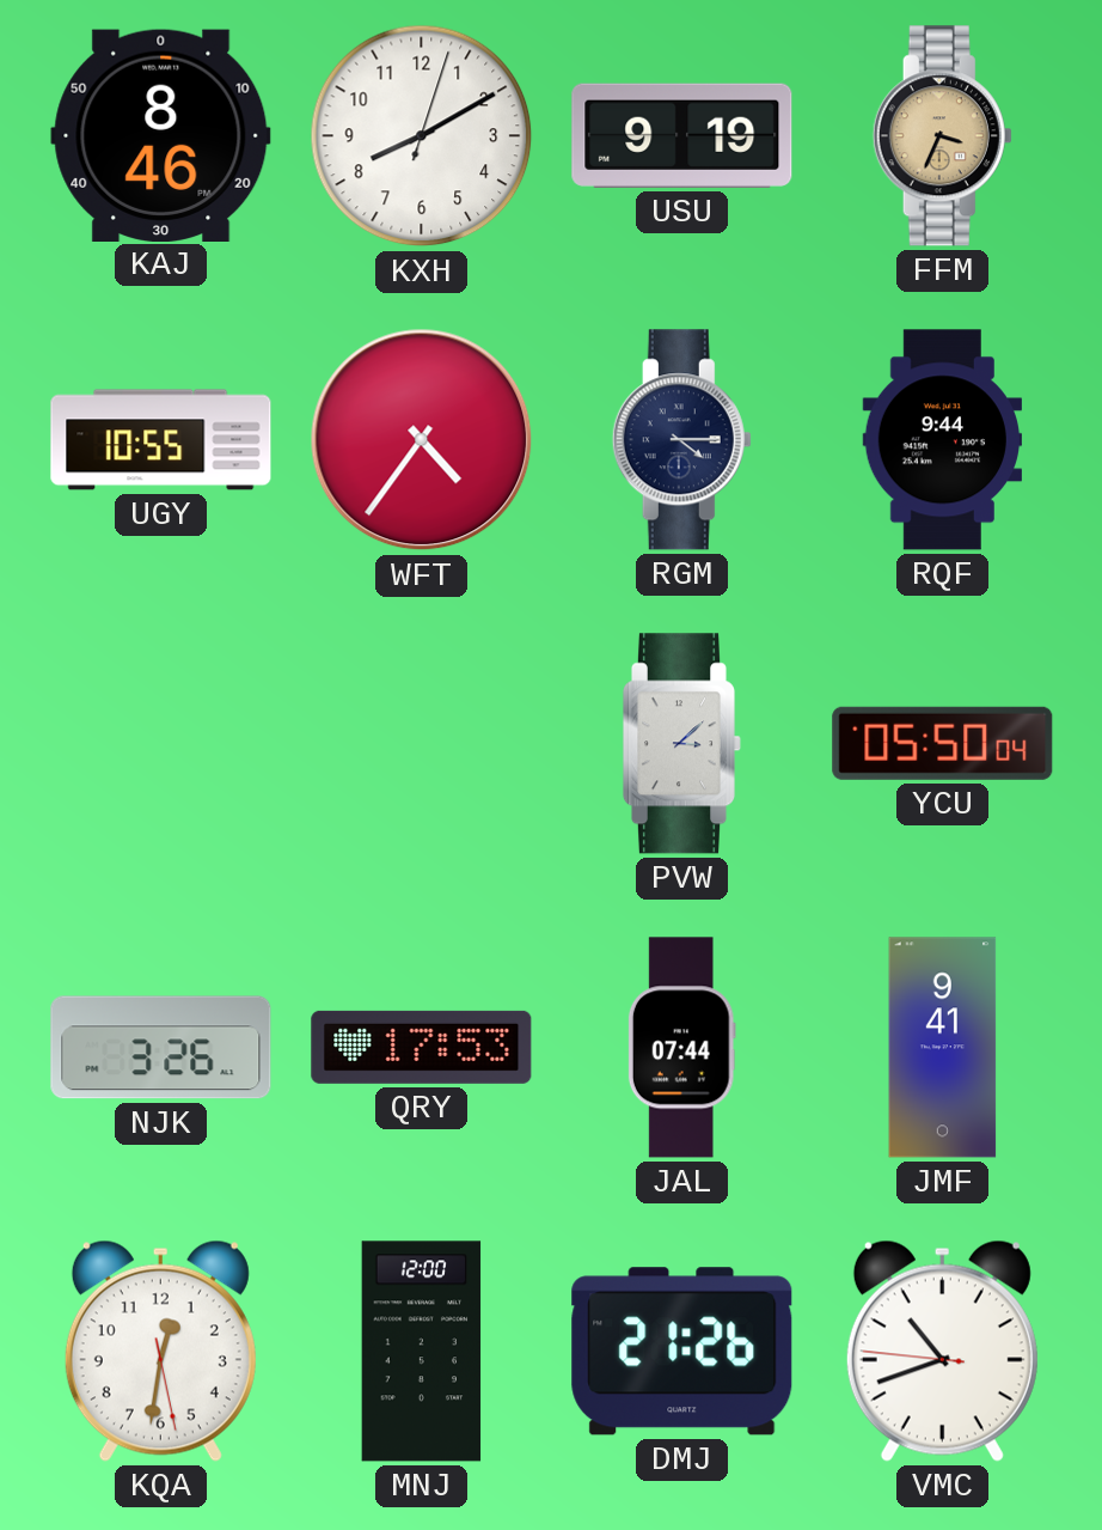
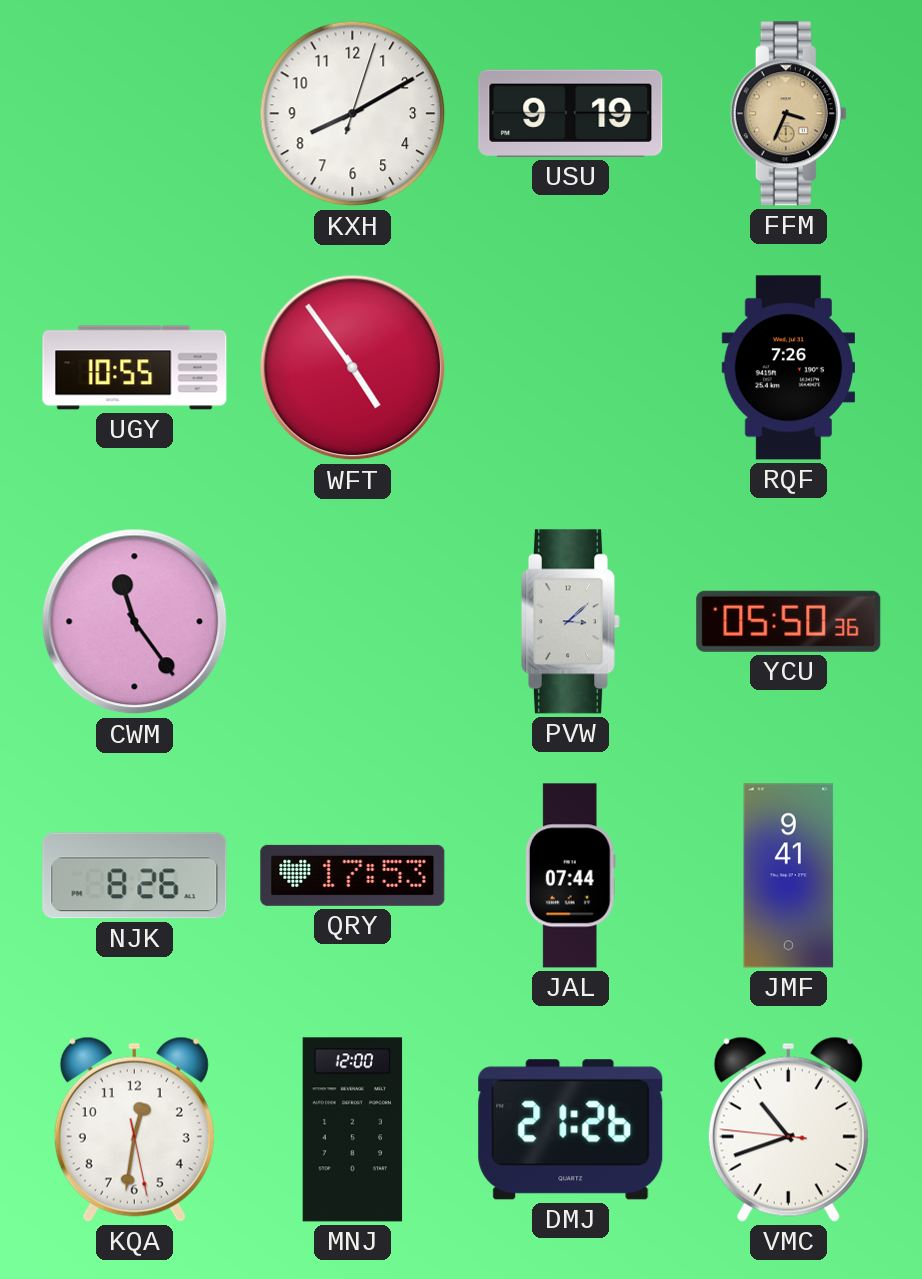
KAJ: 8:46 -> none
WFT: 4:36 -> 4:54
RGM: 4:15 -> none
RQF: 9:44 -> 7:26
CWM: none -> 11:24
YCU: 05:50:04 -> 05:50:36
NJK: 3:26 -> 8:26
